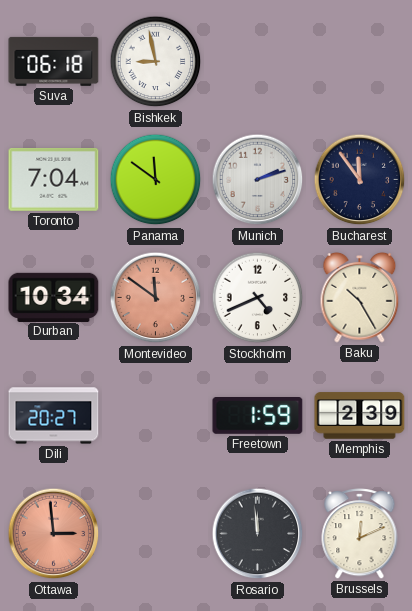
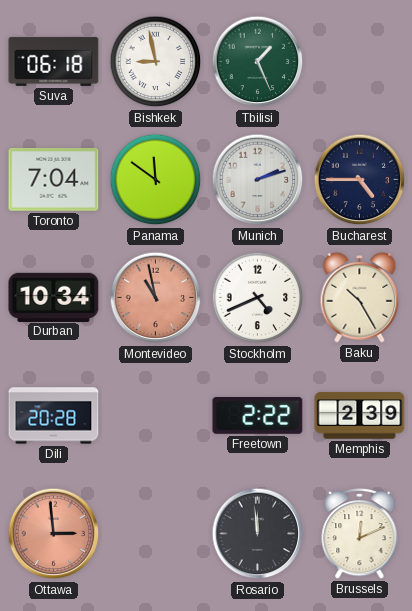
Tbilisi: none -> 1:26
Bucharest: 11:54 -> 4:45
Montevideo: 11:51 -> 10:58
Dili: 20:27 -> 20:28
Freetown: 1:59 -> 2:22
